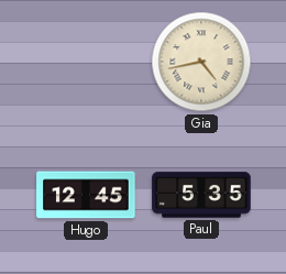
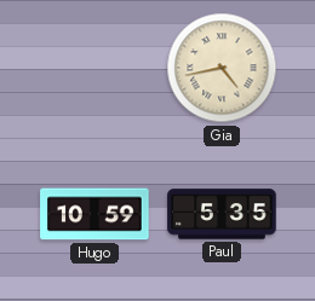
Hugo: 12:45 -> 10:59
